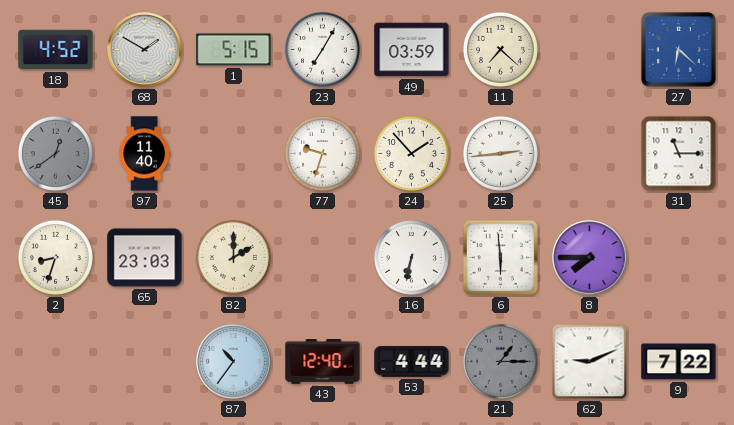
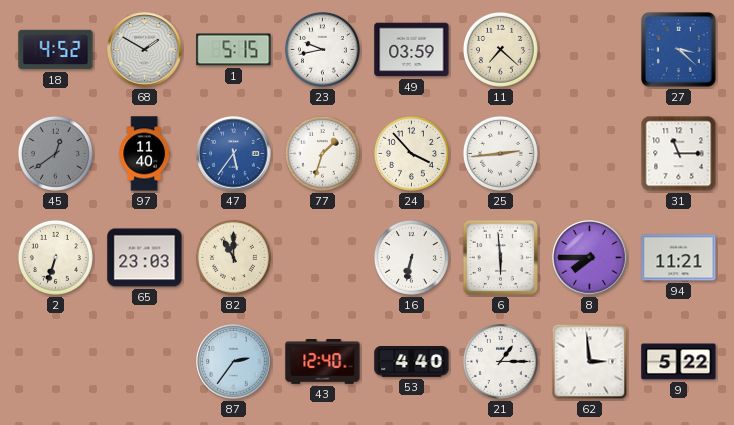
23: 7:05 -> 9:43
27: 6:22 -> 3:22
47: none -> 5:36
77: 9:33 -> 1:33
24: 1:53 -> 3:53
2: 8:33 -> 6:33
82: 2:00 -> 11:00
94: none -> 11:21
87: 10:36 -> 2:36
53: 4:44 -> 4:40
21 dial: grey -> white
62: 9:11 -> 2:59
9: 7:22 -> 5:22
